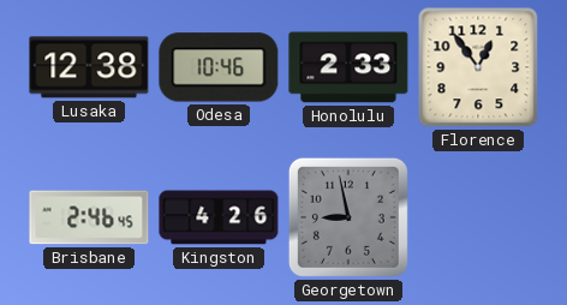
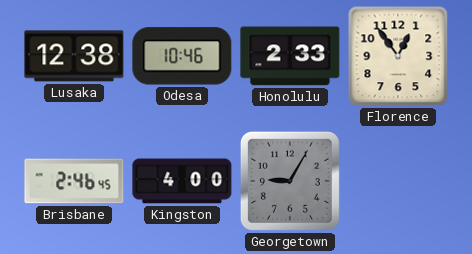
Kingston: 4:26 -> 4:00
Georgetown: 8:58 -> 9:05
